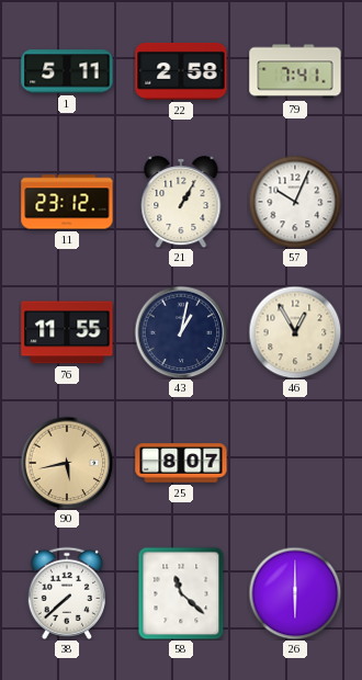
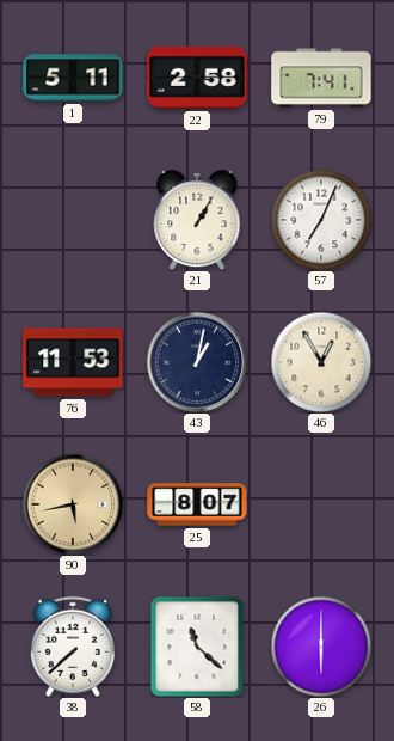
11: 23:12 -> none
57: 10:04 -> 7:04
76: 11:55 -> 11:53
